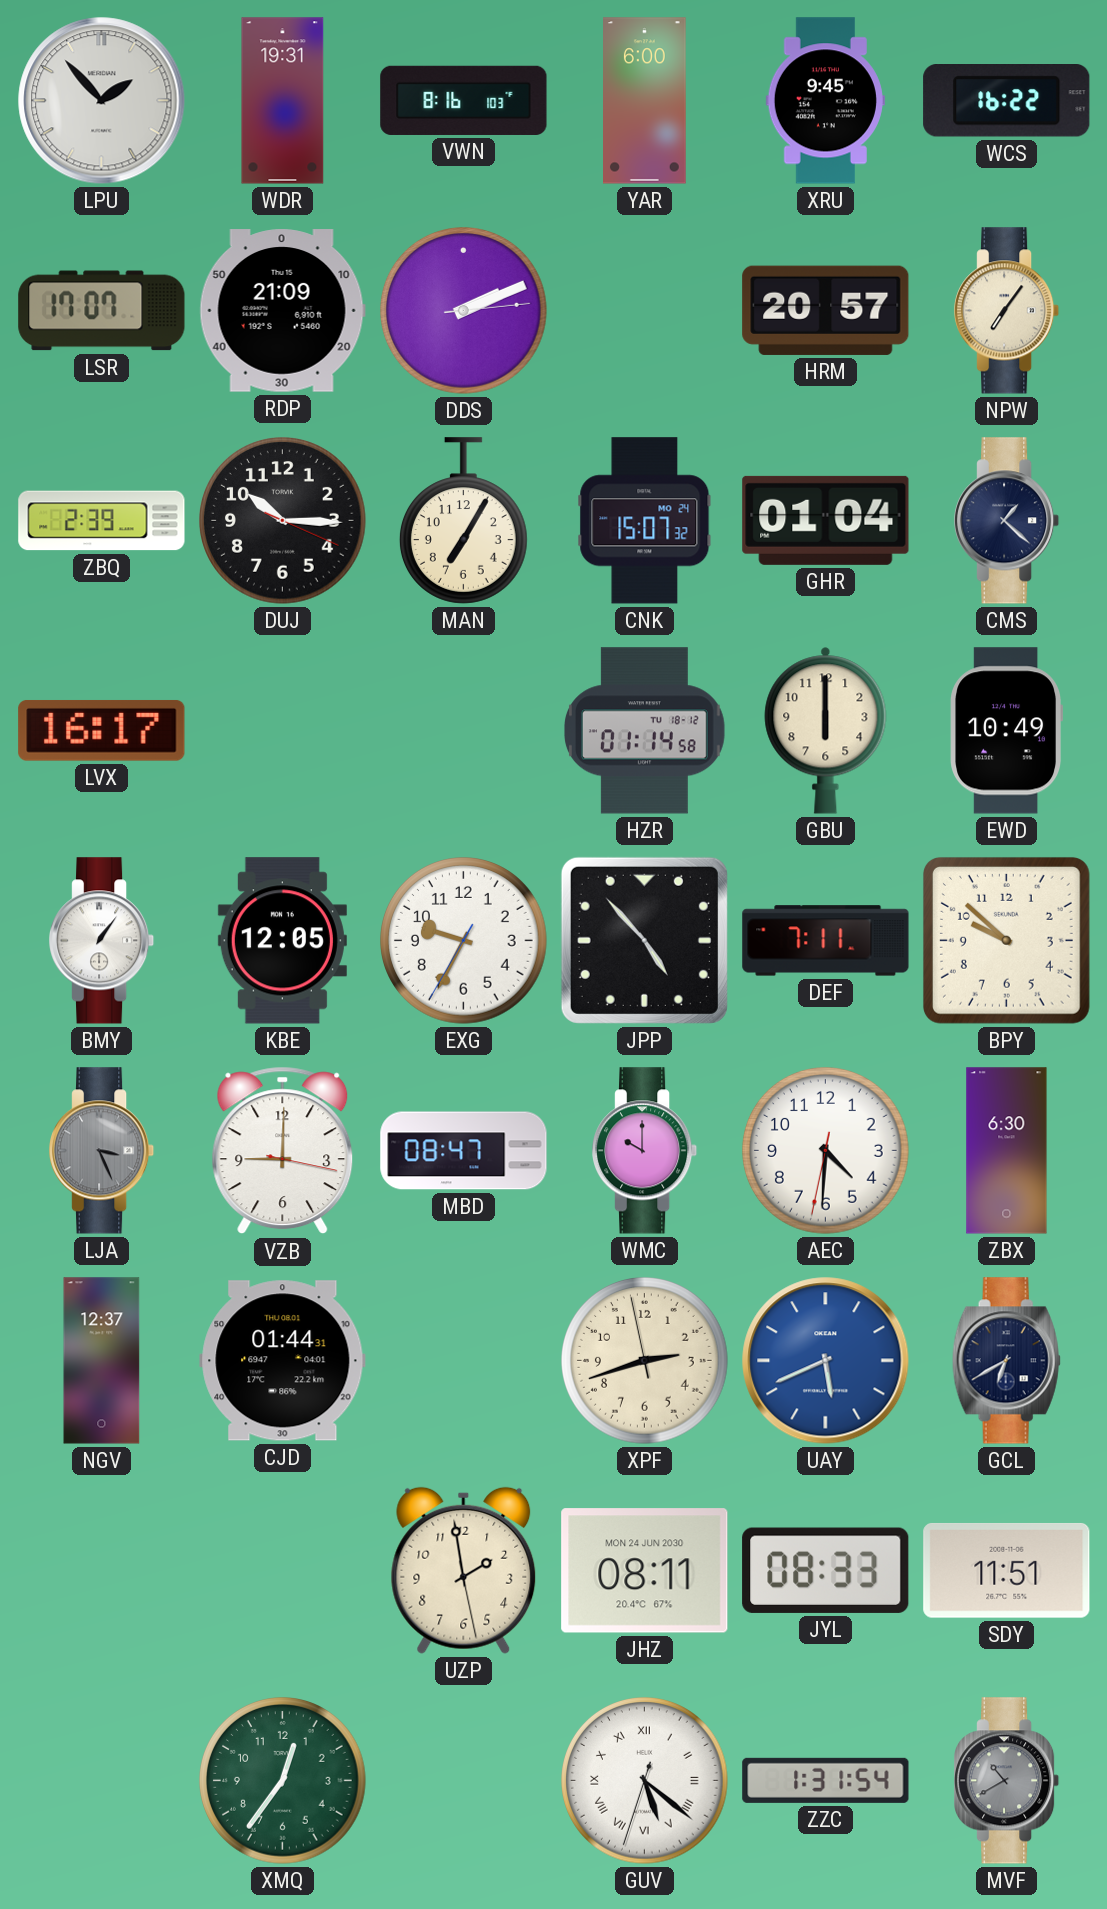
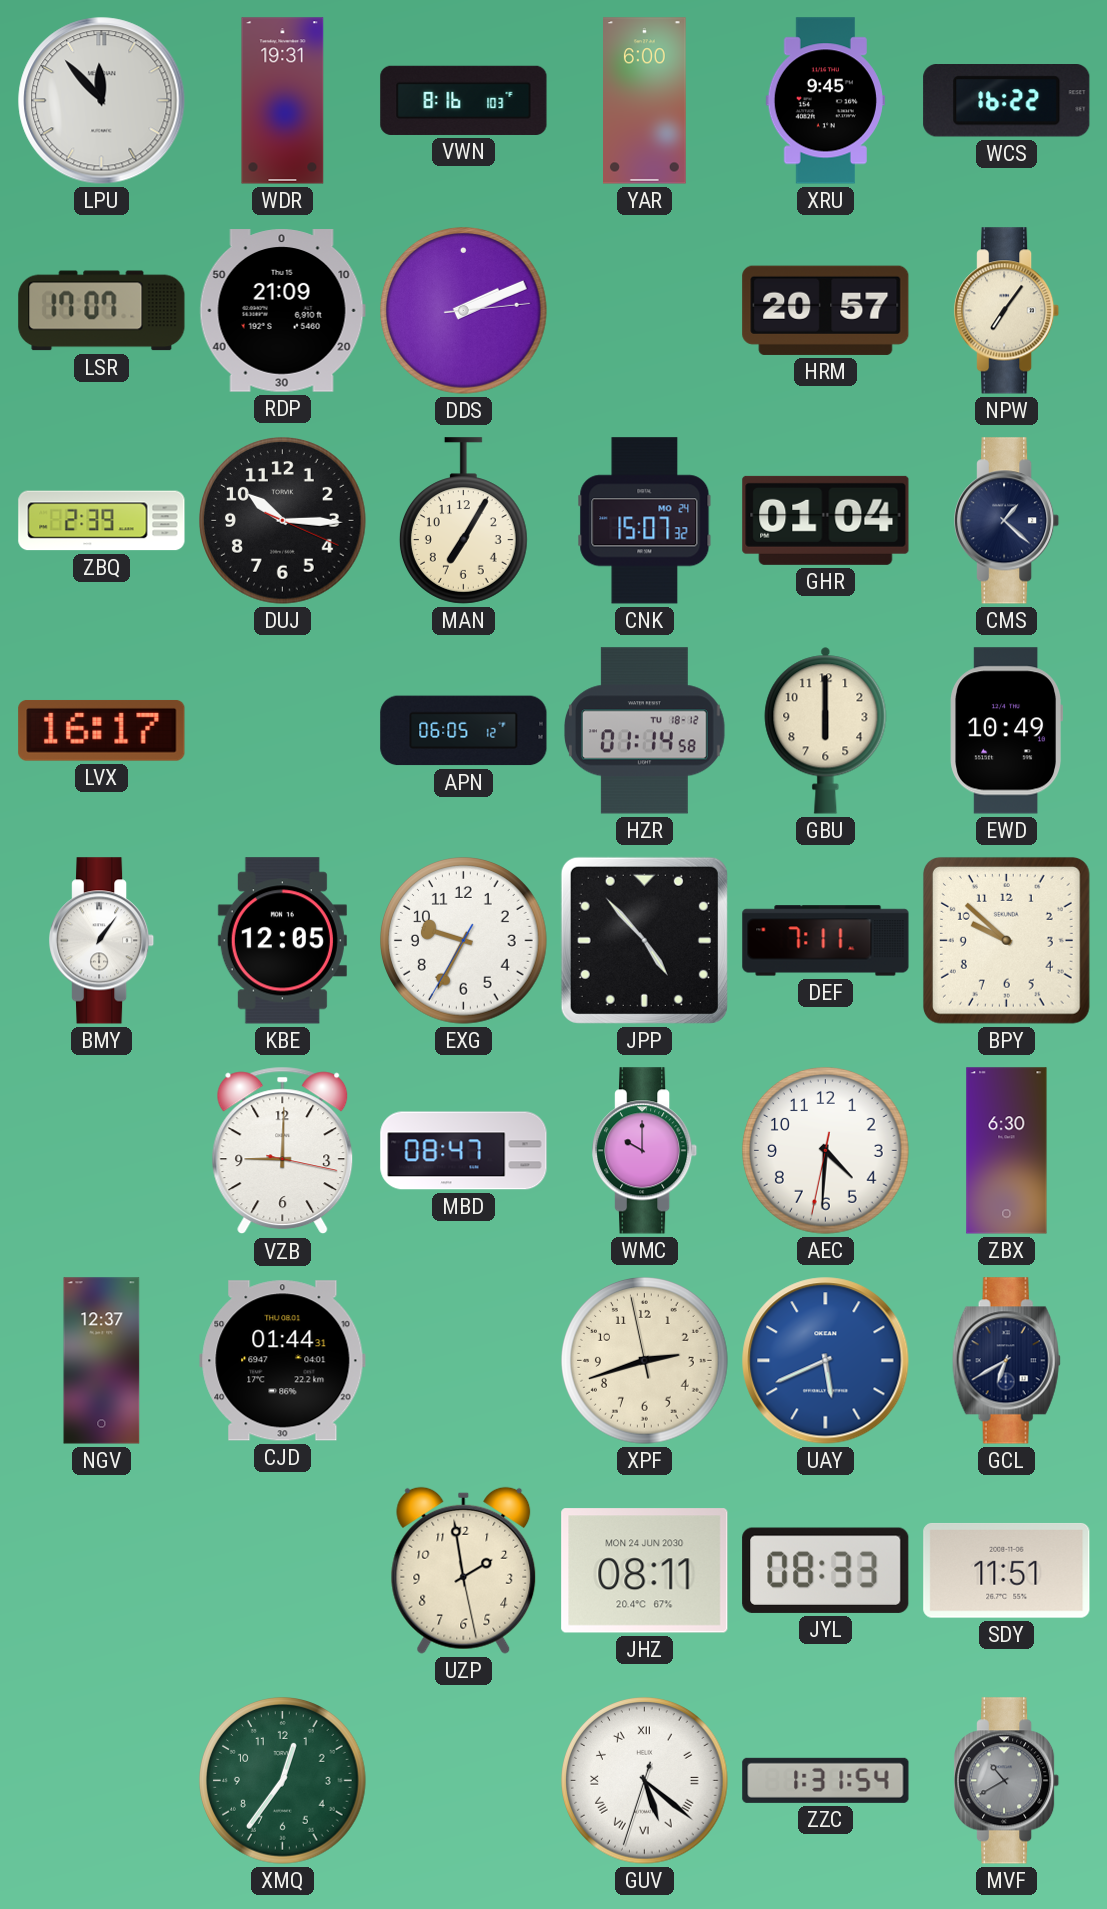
LPU: 1:53 -> 11:53
APN: none -> 06:05
LJA: 3:26 -> none
